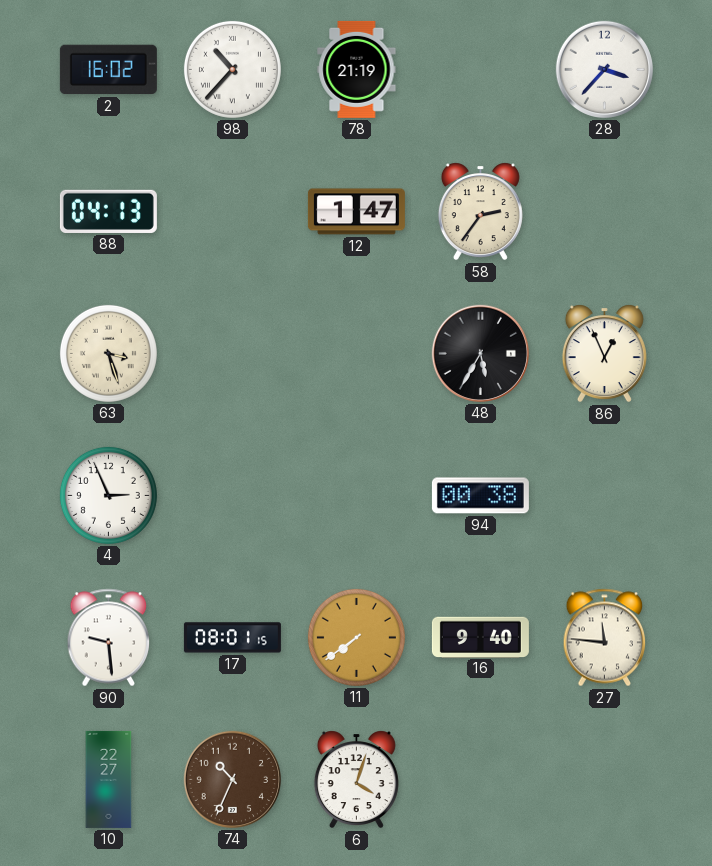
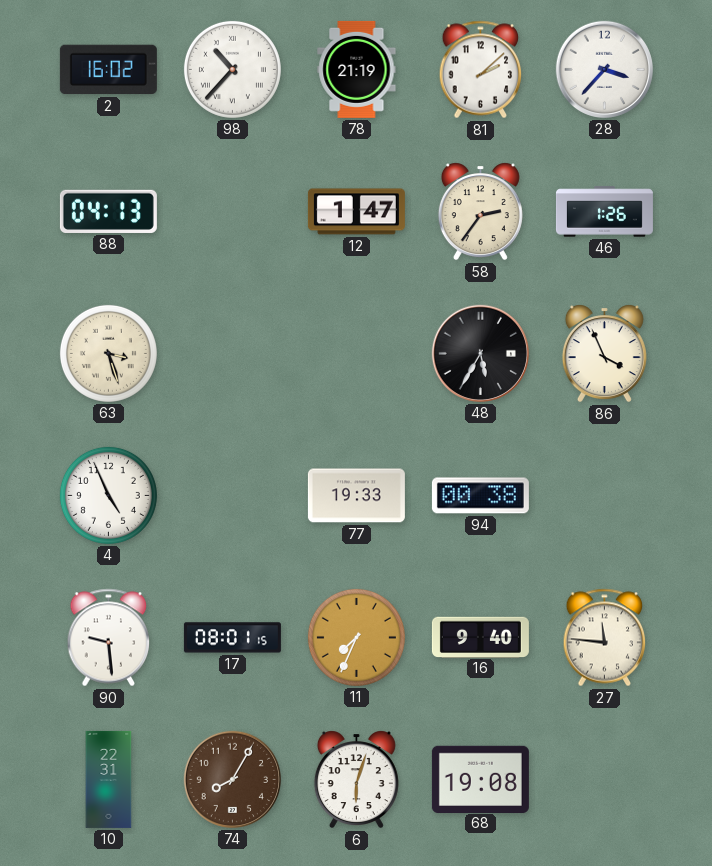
81: none -> 2:08
46: none -> 1:26
86: 12:56 -> 3:56
4: 2:56 -> 4:56
77: none -> 19:33
11: 7:39 -> 7:34
10: 22:27 -> 22:31
74: 10:34 -> 8:05
6: 4:03 -> 6:03
68: none -> 19:08
